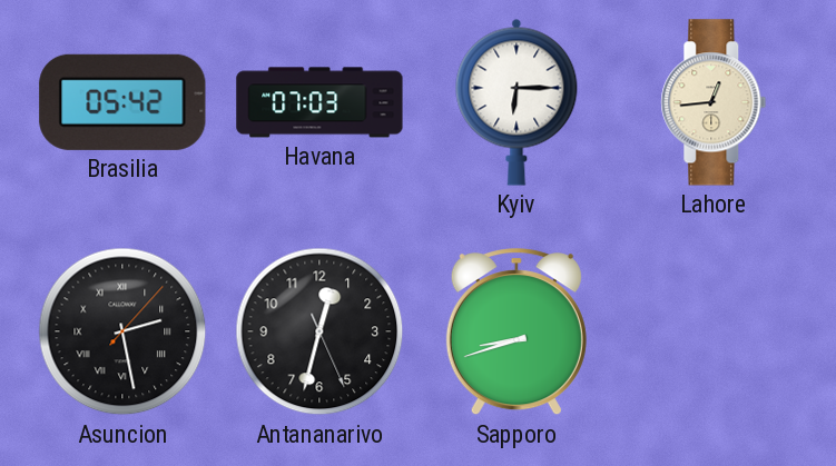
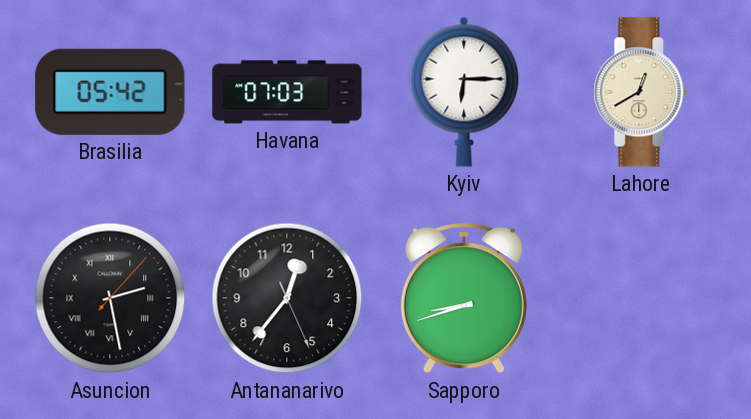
Lahore: 12:44 -> 12:40
Antananarivo: 12:32 -> 12:36
